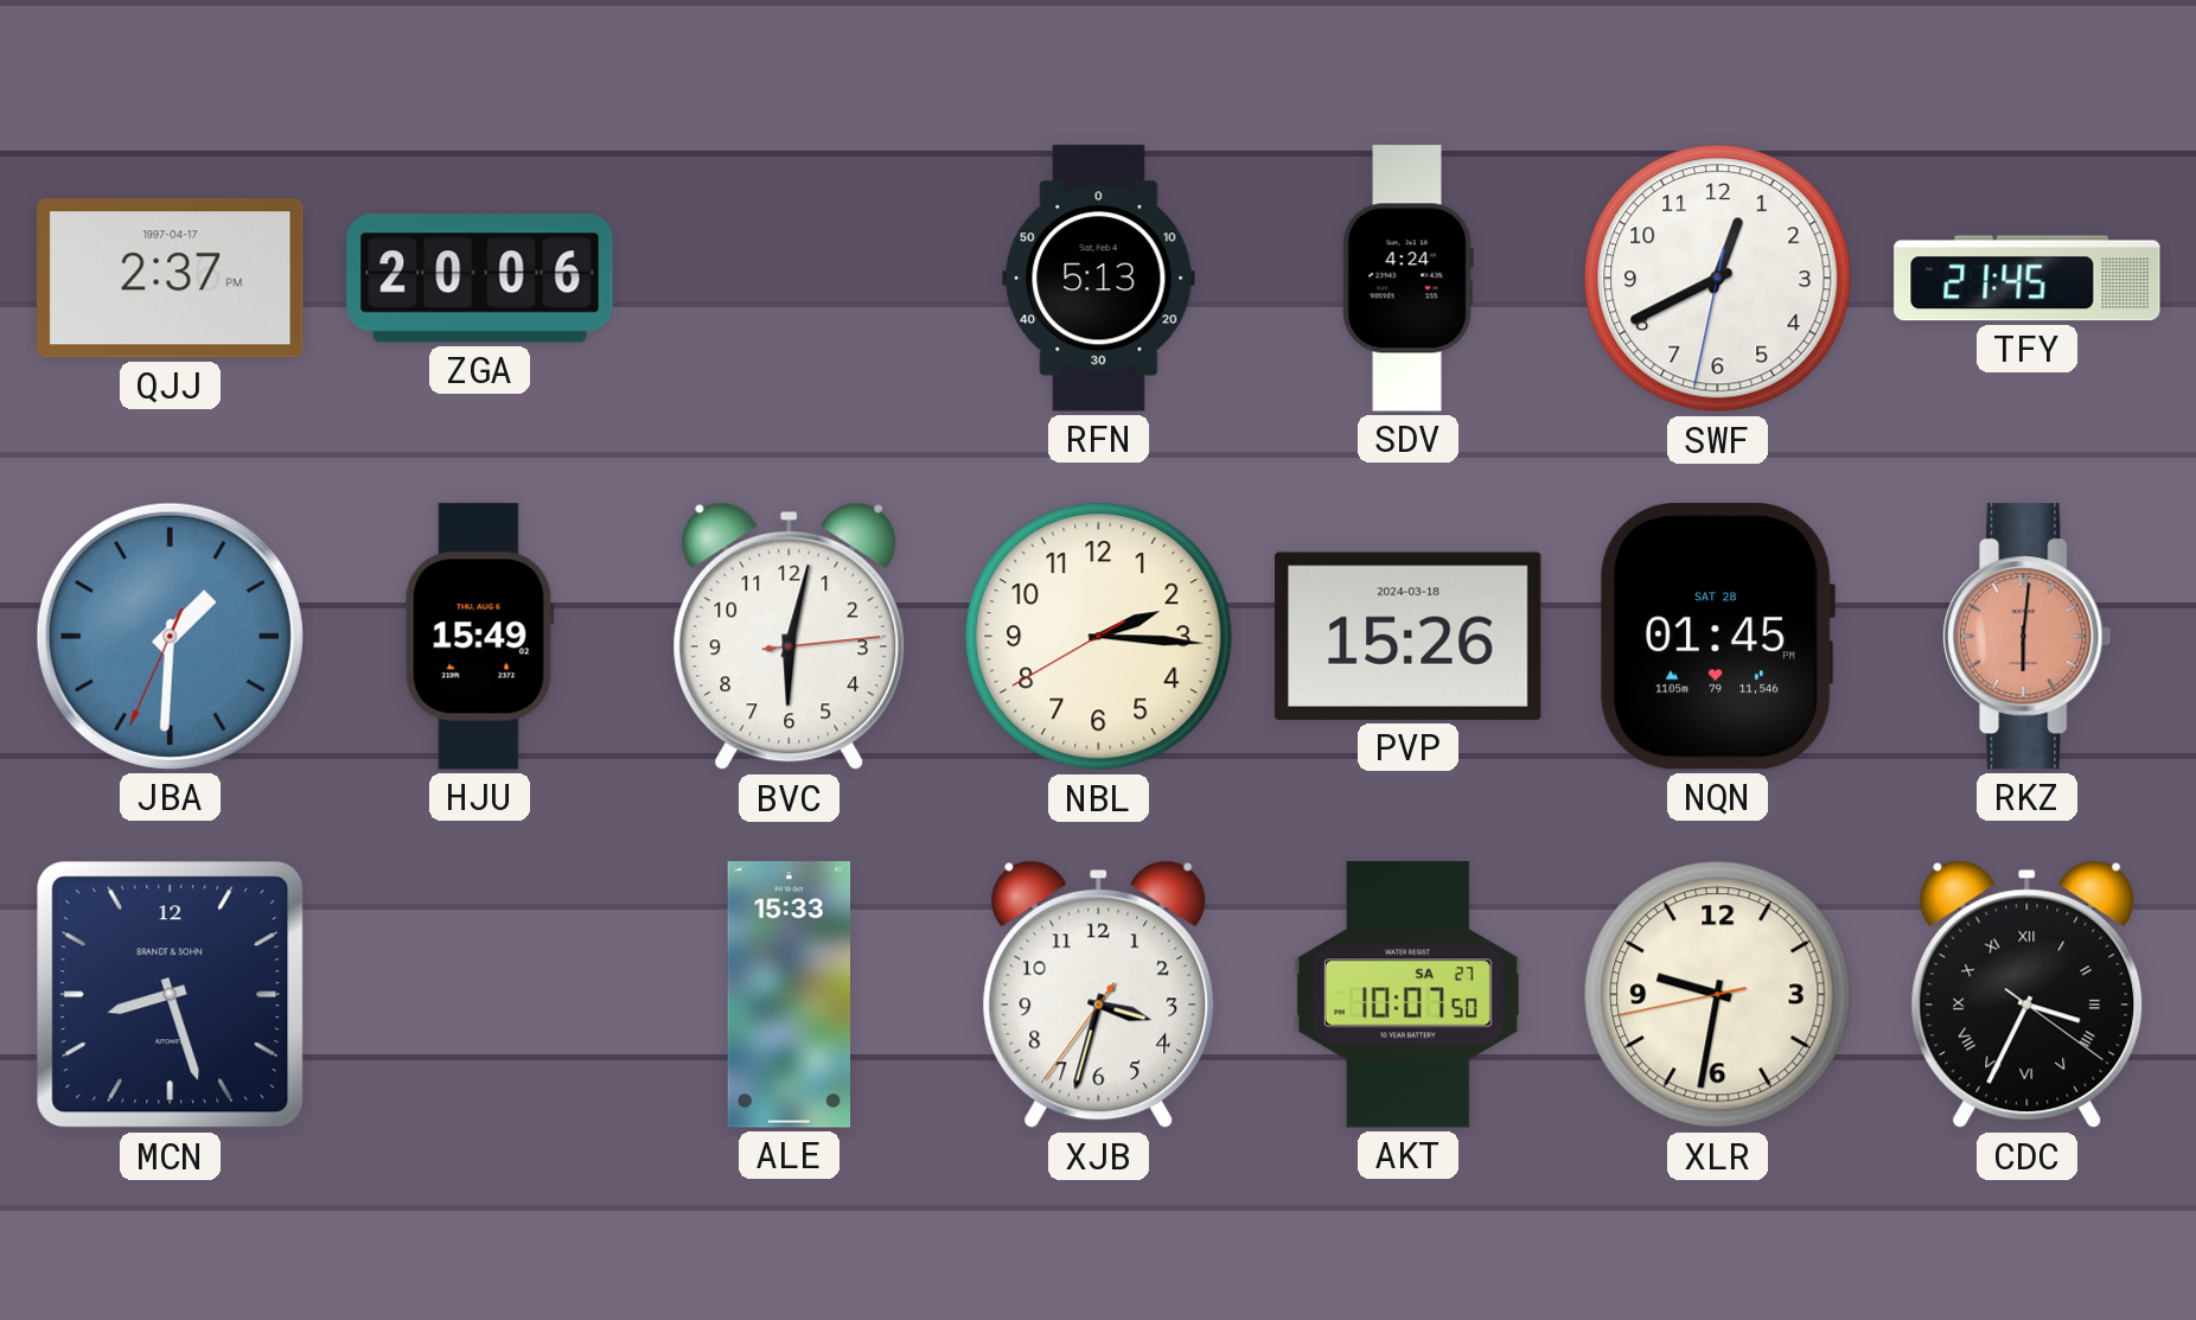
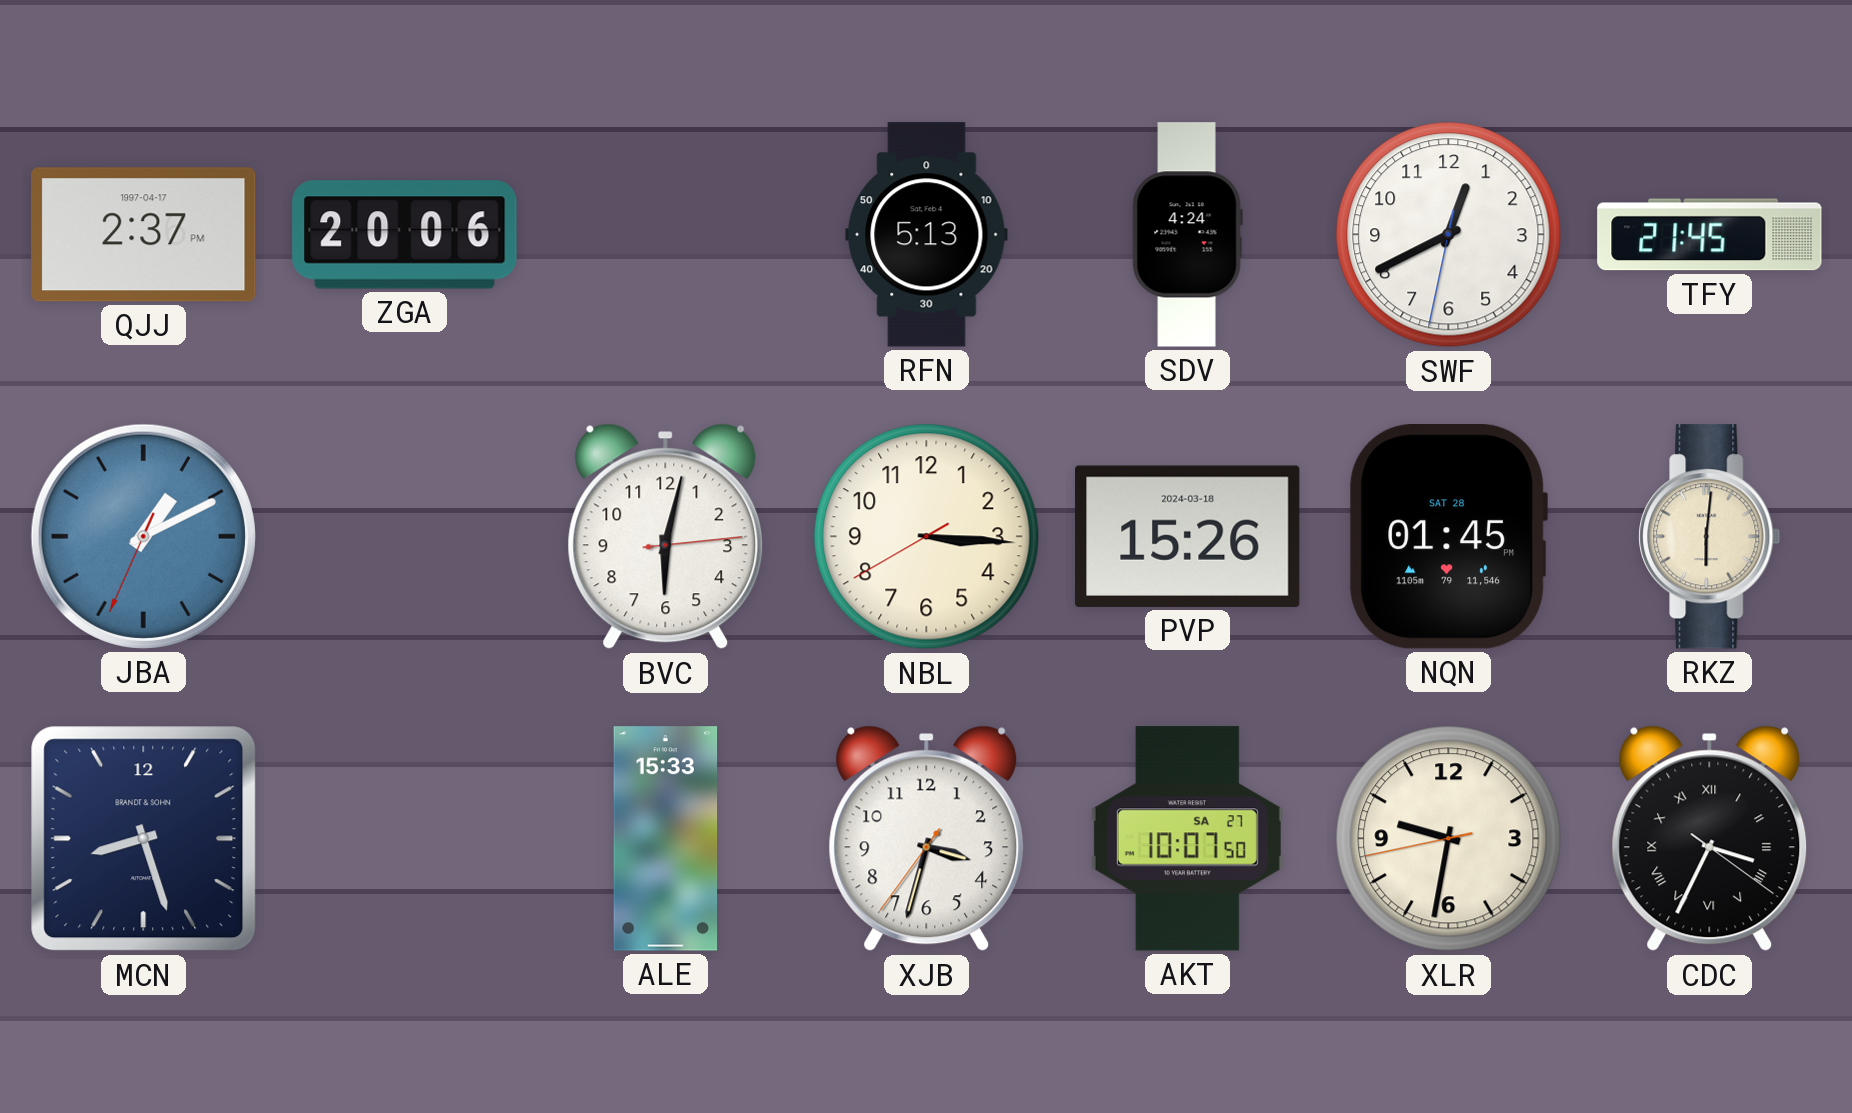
JBA: 1:30 -> 1:10
HJU: 15:49 -> none
NBL: 2:15 -> 3:15
RKZ dial: salmon -> cream
